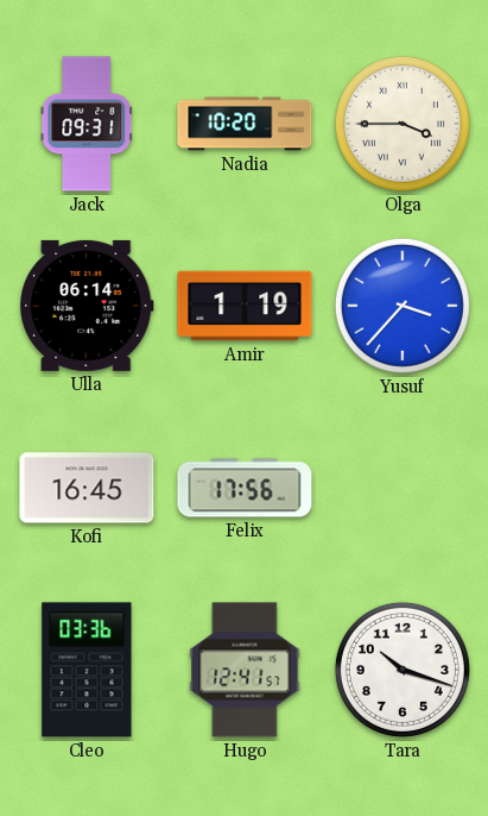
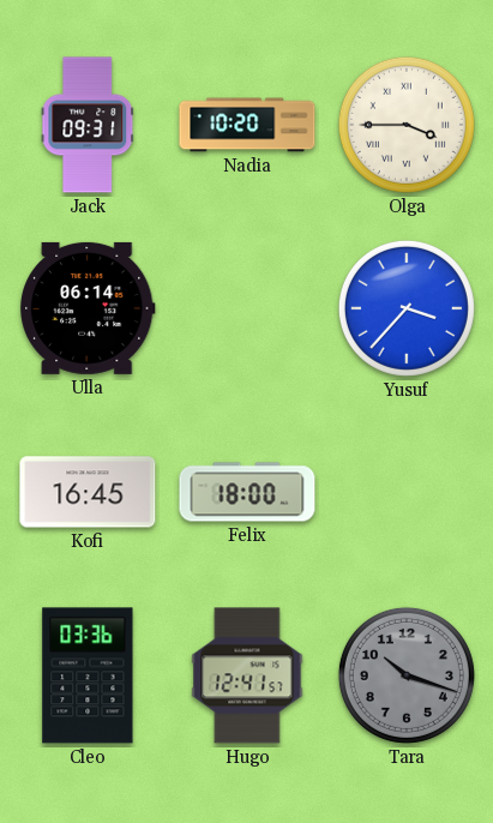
Amir: 1:19 -> none
Felix: 17:56 -> 18:00
Tara dial: white -> grey
